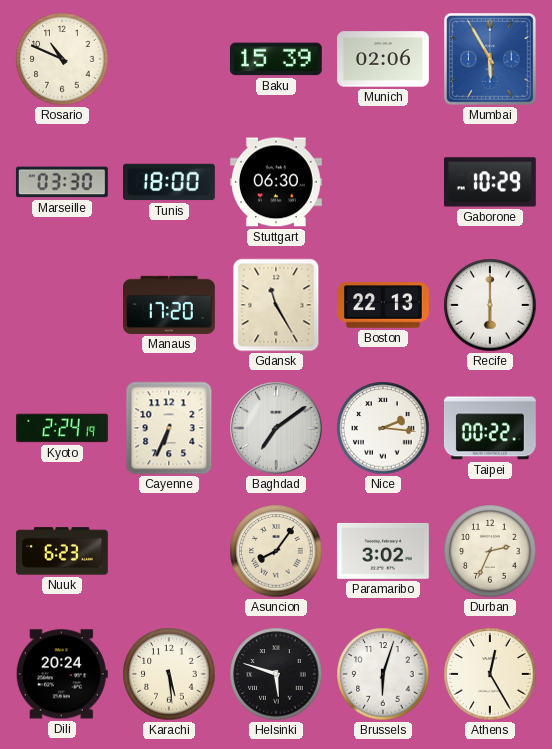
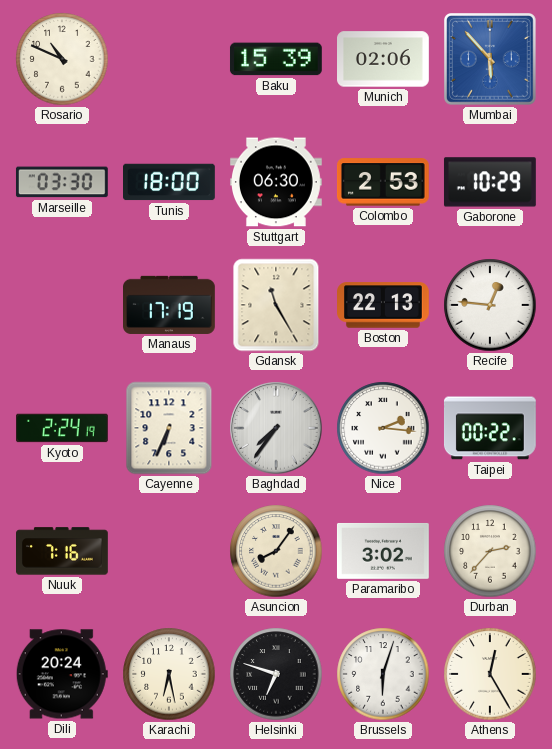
Mumbai: 5:55 -> 5:53
Colombo: none -> 2:53
Manaus: 17:20 -> 17:19
Recife: 6:00 -> 12:46
Baghdad: 7:09 -> 7:36
Nuuk: 6:23 -> 7:16
Durban: 2:34 -> 2:37
Karachi: 5:29 -> 6:28
Helsinki: 5:48 -> 6:48
